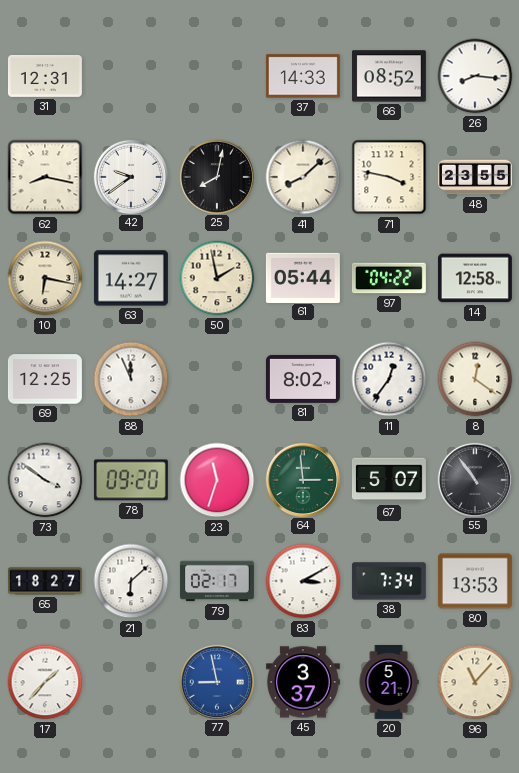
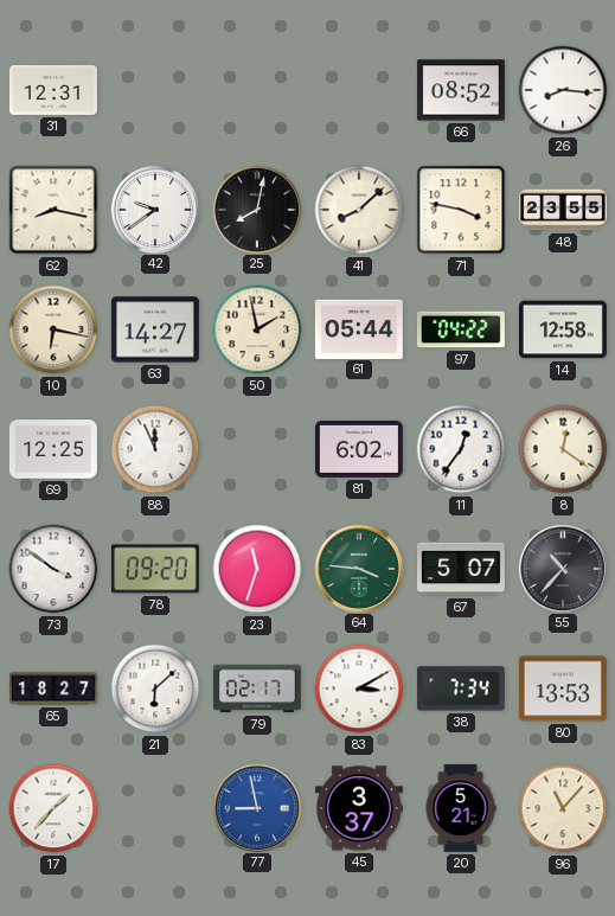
37: 14:33 -> none
81: 8:02 -> 6:02
64: 2:59 -> 3:46
55: 10:54 -> 10:37
